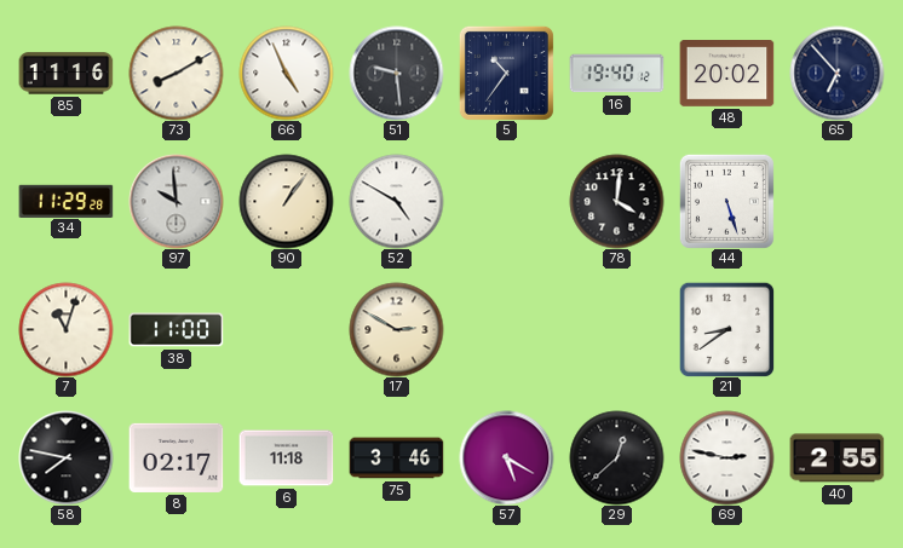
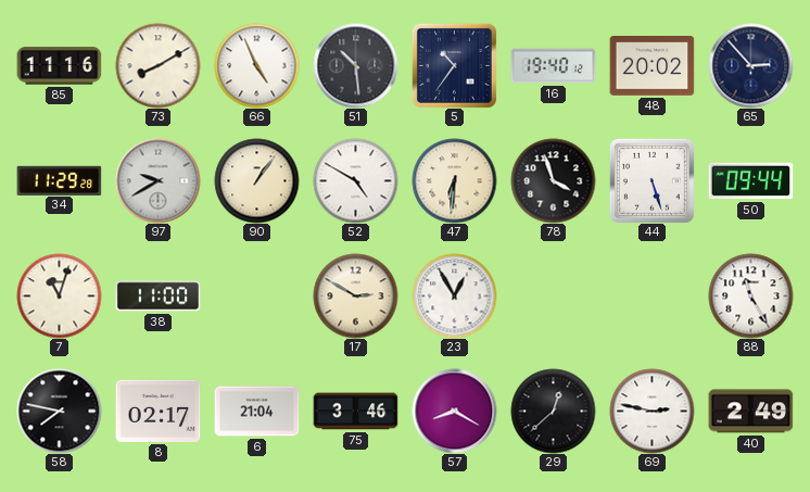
51: 9:29 -> 10:29
65: 6:53 -> 2:53
97: 9:59 -> 9:40
47: none -> 6:31
78: 4:01 -> 3:57
50: none -> 09:44
23: none -> 12:55
21: 8:39 -> none
88: none -> 11:25
6: 11:18 -> 21:04
57: 5:20 -> 8:20
40: 2:55 -> 2:49
